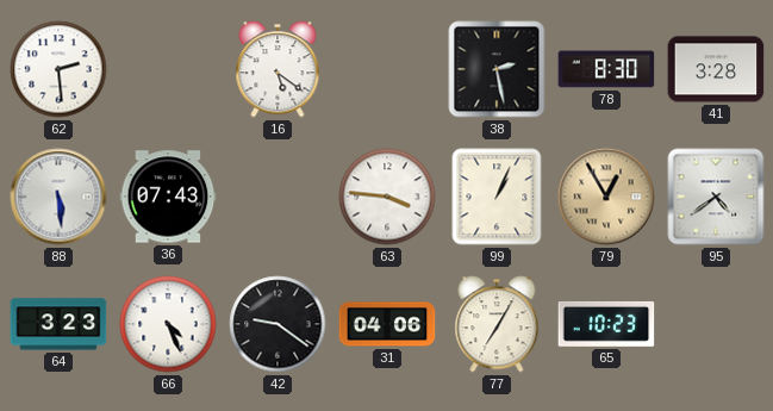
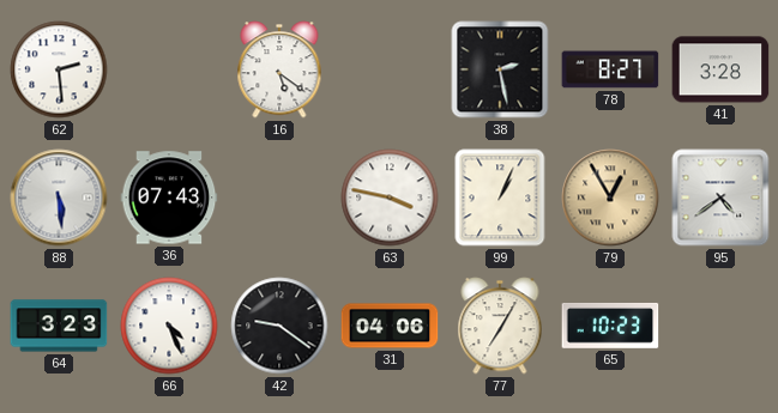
78: 8:30 -> 8:27
63: 3:46 -> 3:47
